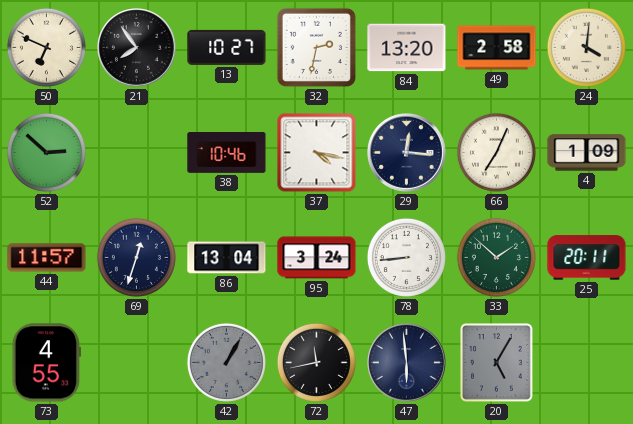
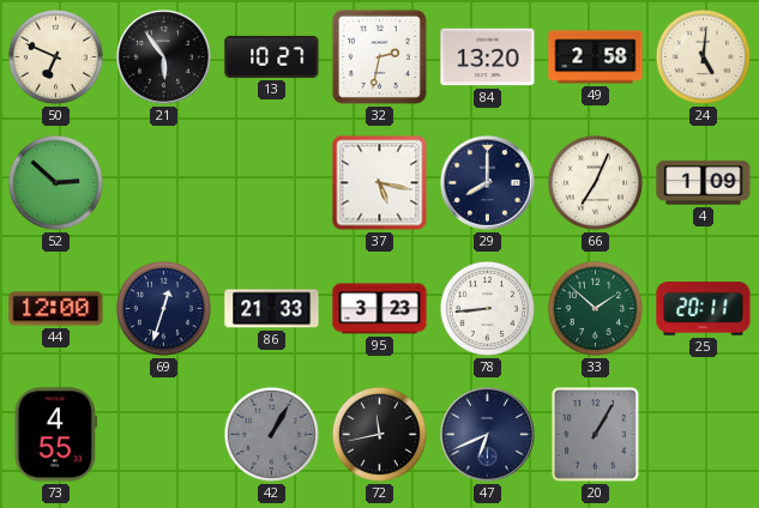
21: 7:54 -> 5:54
24: 4:01 -> 5:01
38: 10:46 -> none
37: 4:17 -> 5:17
29: 12:16 -> 8:00
44: 11:57 -> 12:00
86: 13:04 -> 21:33
95: 3:24 -> 3:23
47: 5:59 -> 6:41
20: 5:05 -> 1:05
